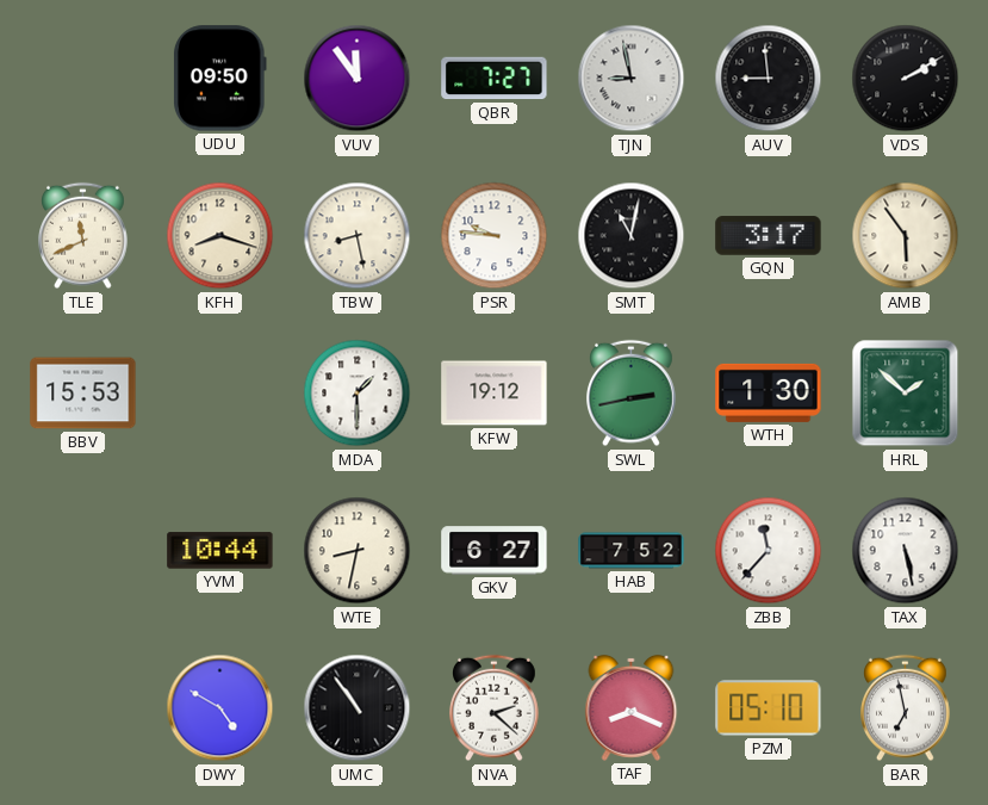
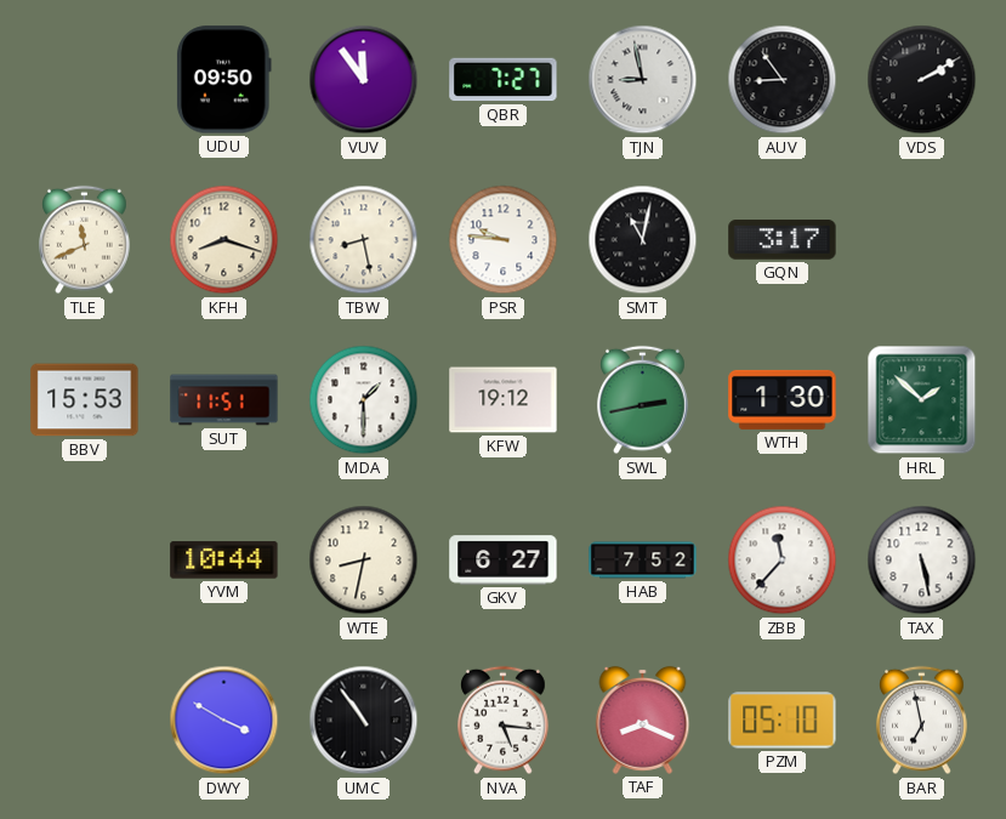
AUV: 8:59 -> 8:54
AMB: 5:54 -> none
SUT: none -> 11:51
DWY: 4:50 -> 3:50
NVA: 2:22 -> 5:16
